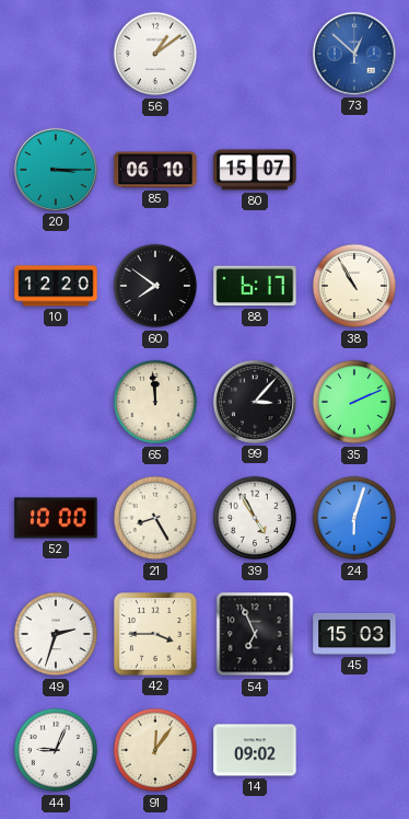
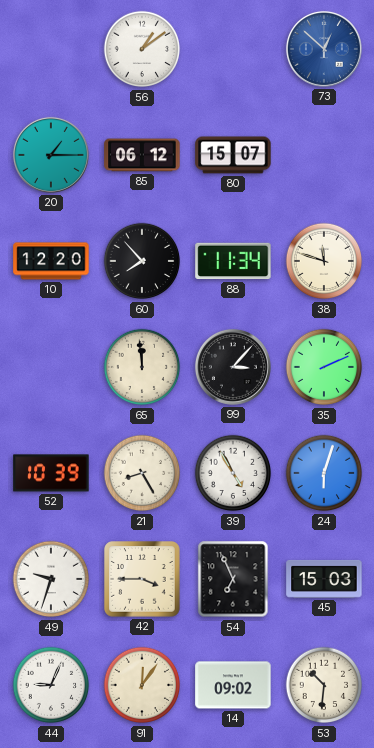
20: 3:15 -> 1:15
85: 06:10 -> 06:12
60: 7:51 -> 7:53
88: 6:17 -> 11:34
38: 10:55 -> 11:48
52: 10:00 -> 10:39
49: 2:33 -> 9:33
53: none -> 10:31
